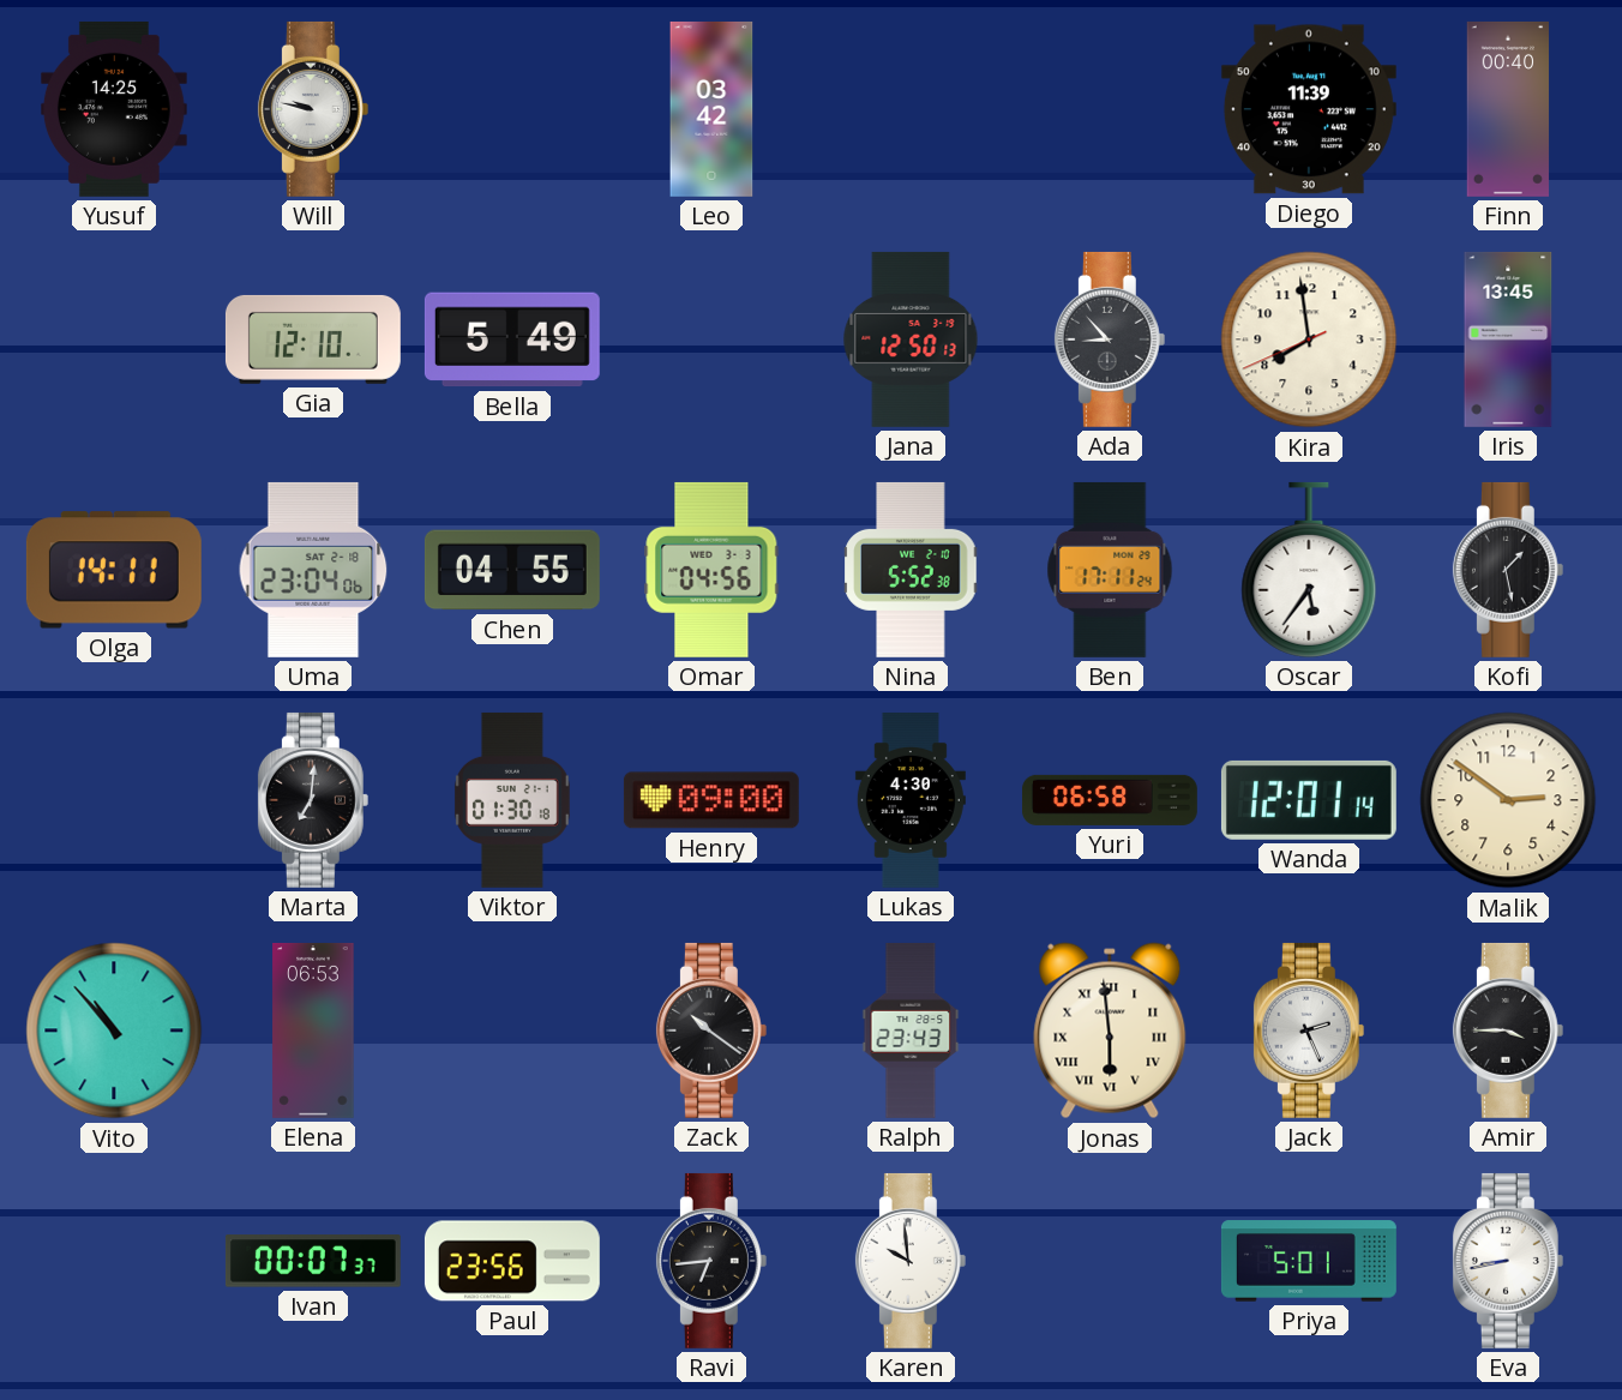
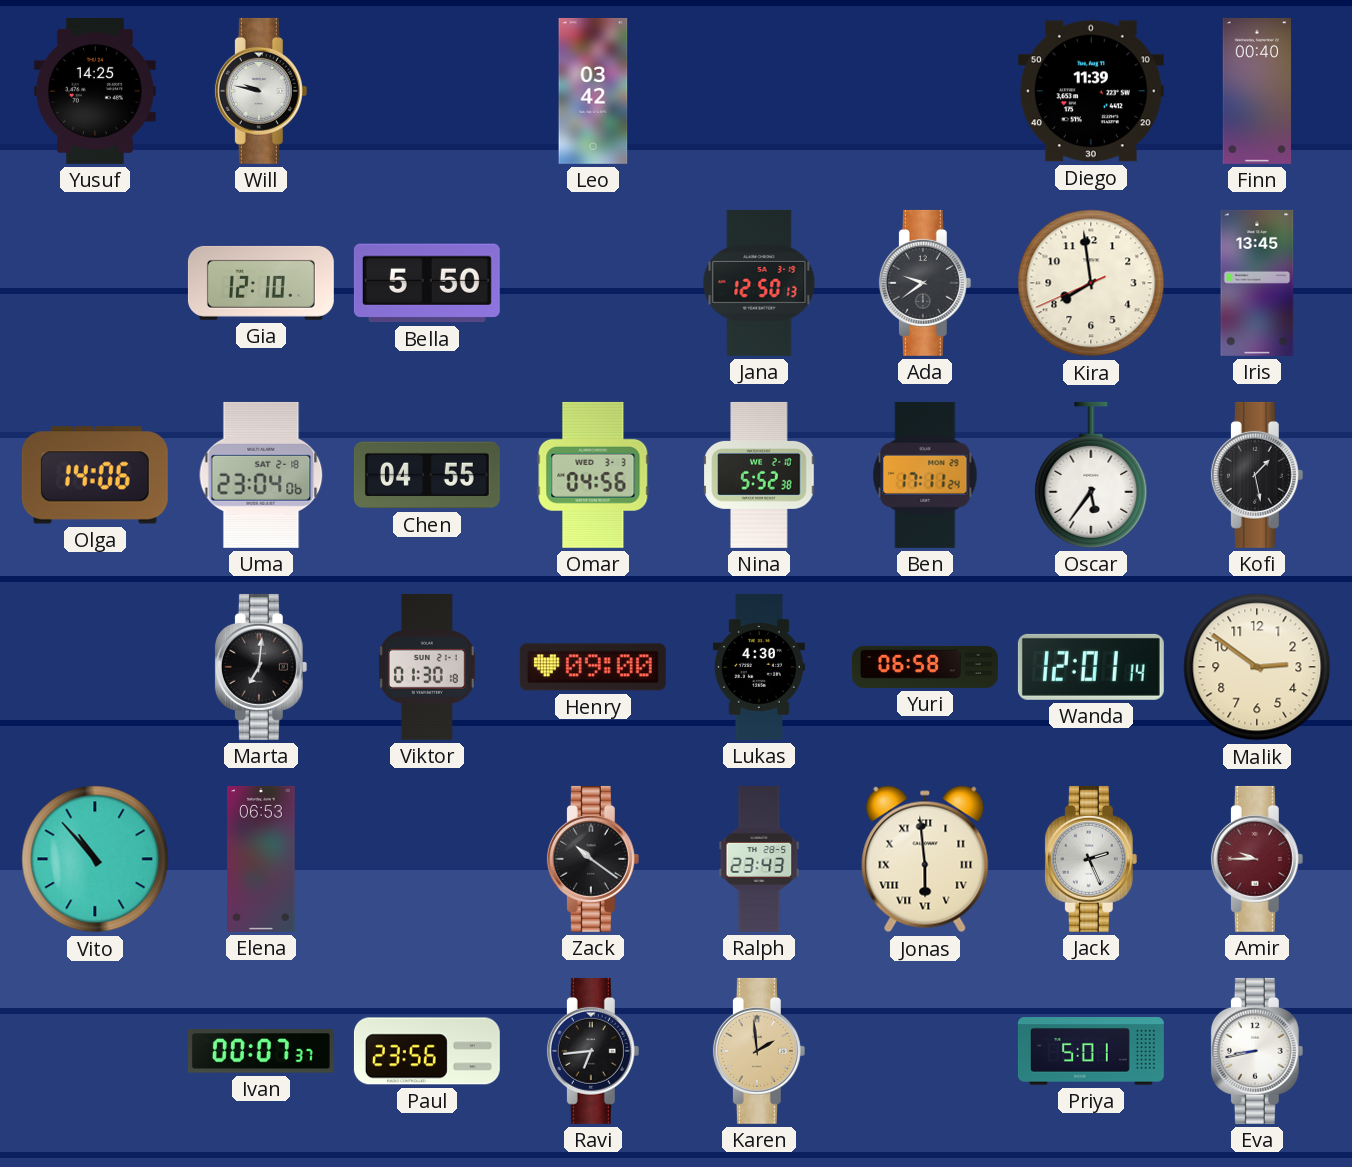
Bella: 5:49 -> 5:50
Ada: 8:53 -> 9:39
Olga: 14:11 -> 14:06
Amir: 3:45 -> 9:45
Amir dial: black -> burgundy
Karen: 9:59 -> 1:59
Karen dial: white -> champagne
